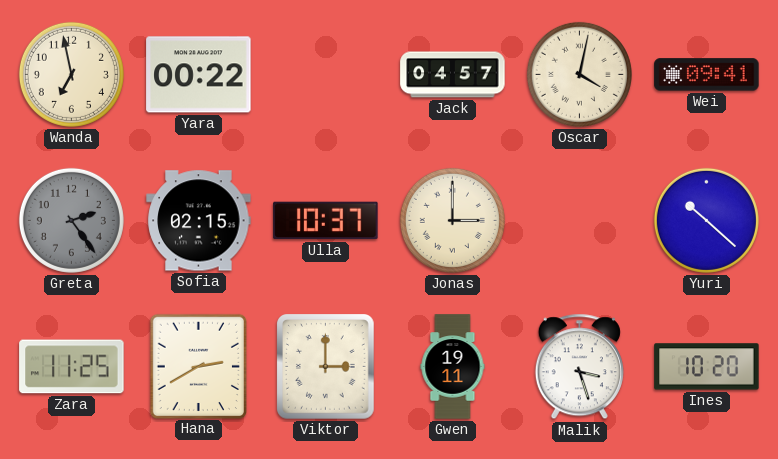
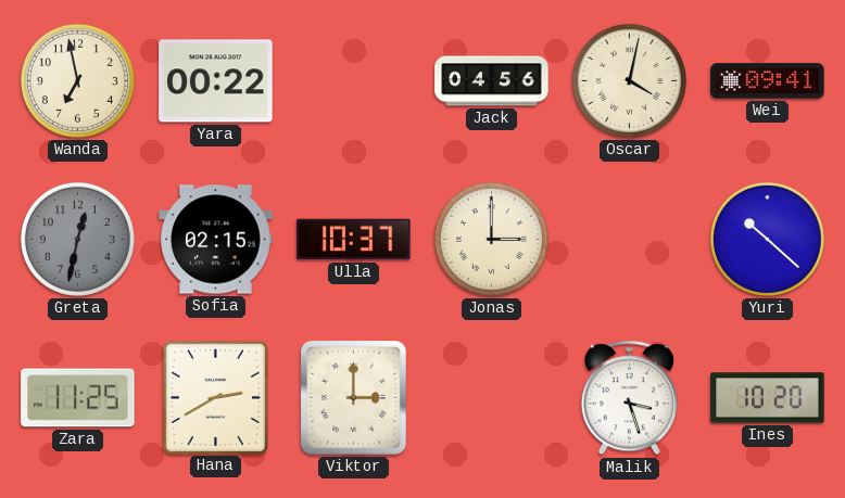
Jack: 04:57 -> 04:56
Greta: 2:24 -> 12:32
Gwen: 19:11 -> none
